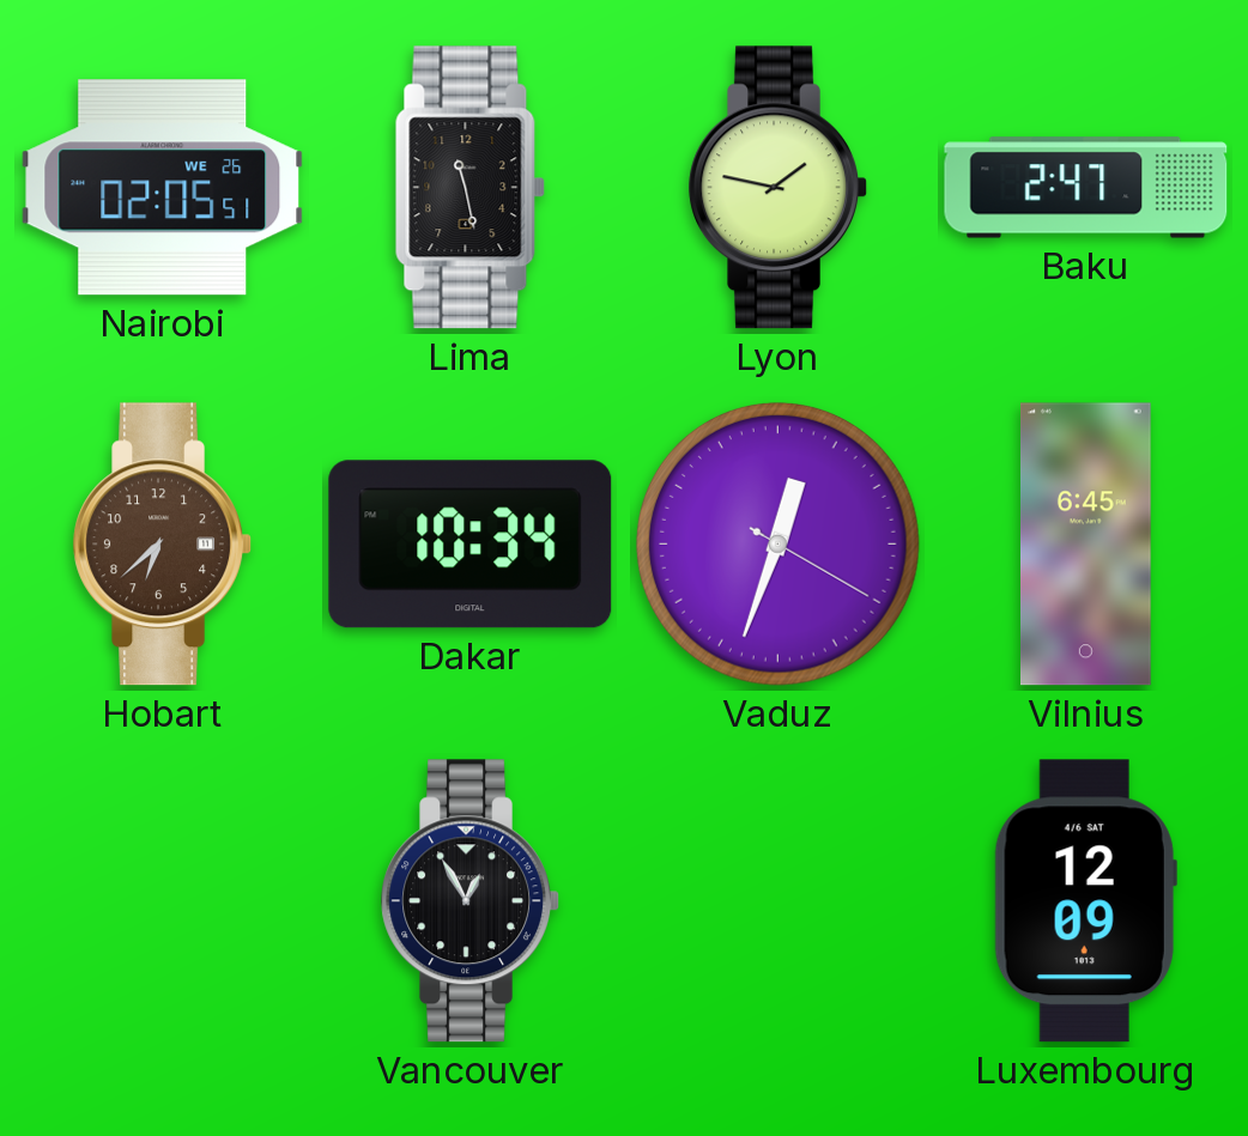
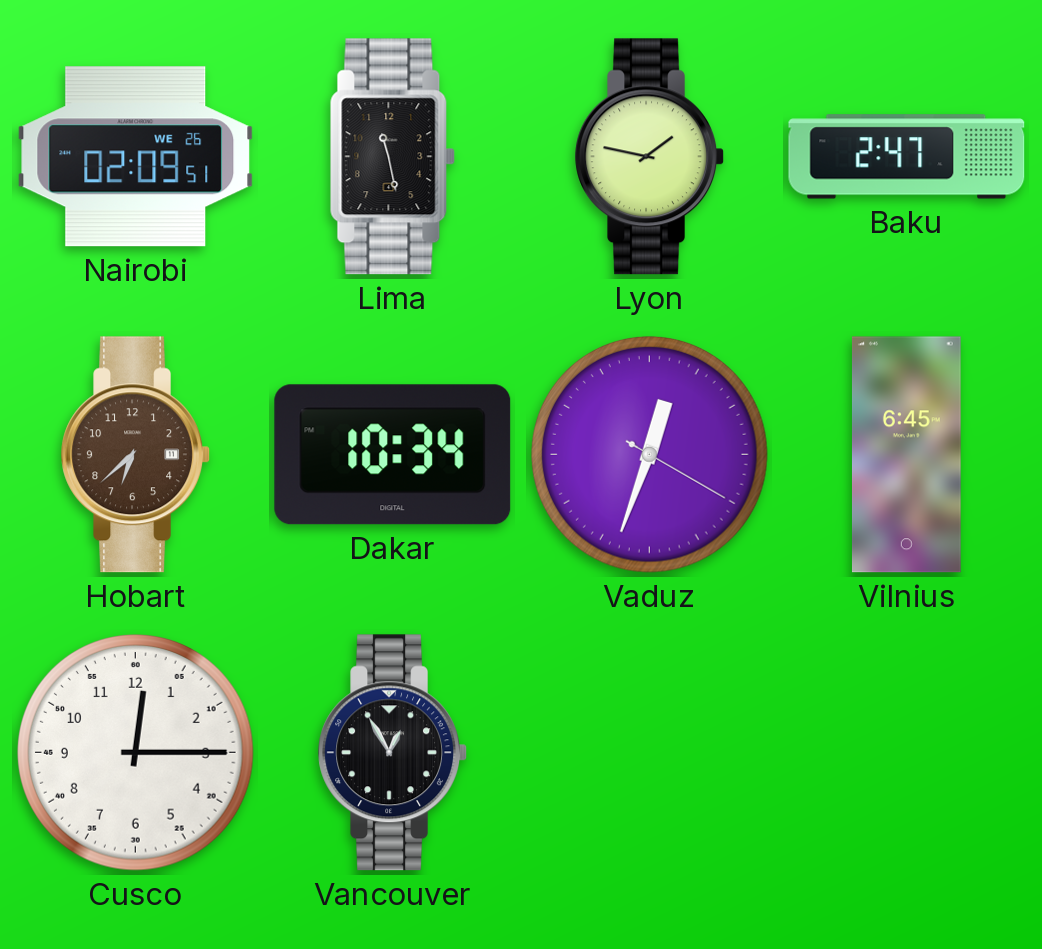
Nairobi: 02:05 -> 02:09
Cusco: none -> 12:15
Luxembourg: 12:09 -> none
